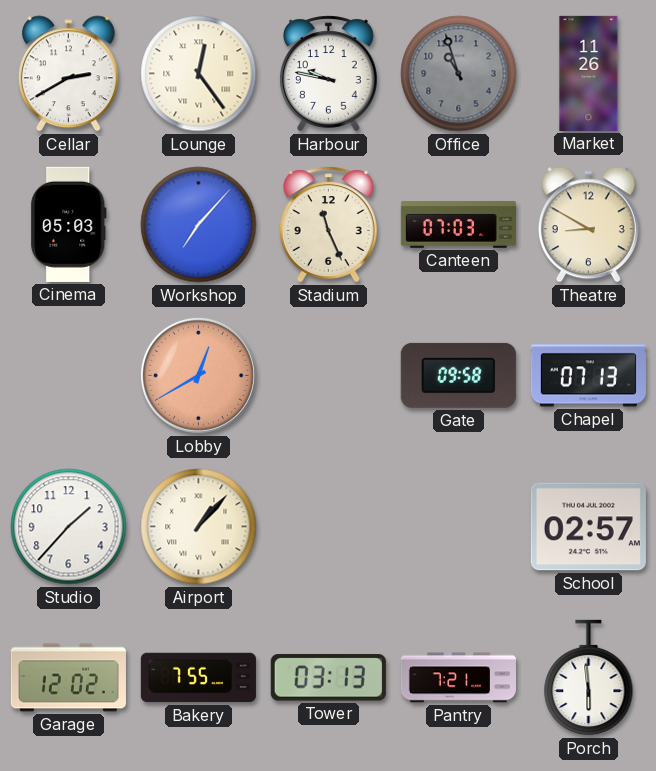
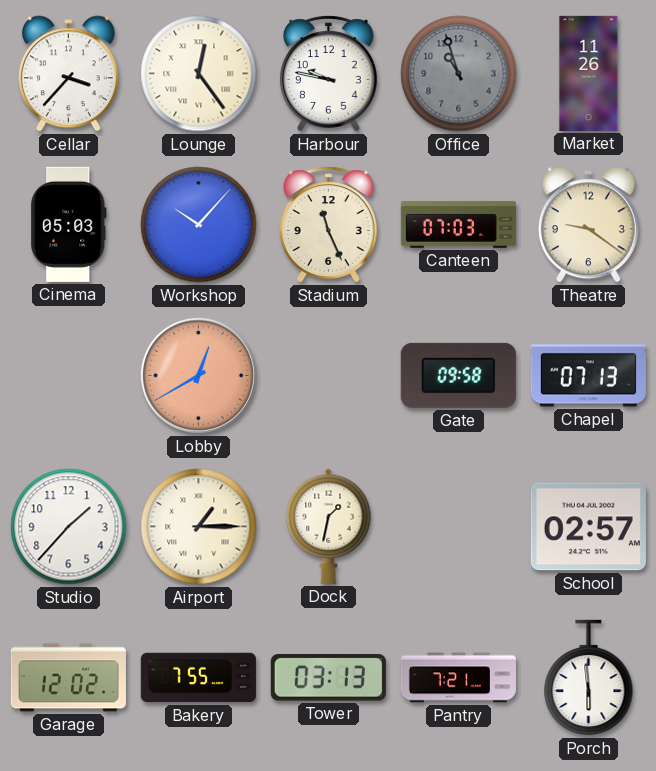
Cellar: 2:40 -> 3:37
Workshop: 7:07 -> 10:07
Theatre: 8:50 -> 9:21
Airport: 1:07 -> 1:15
Dock: none -> 1:32
